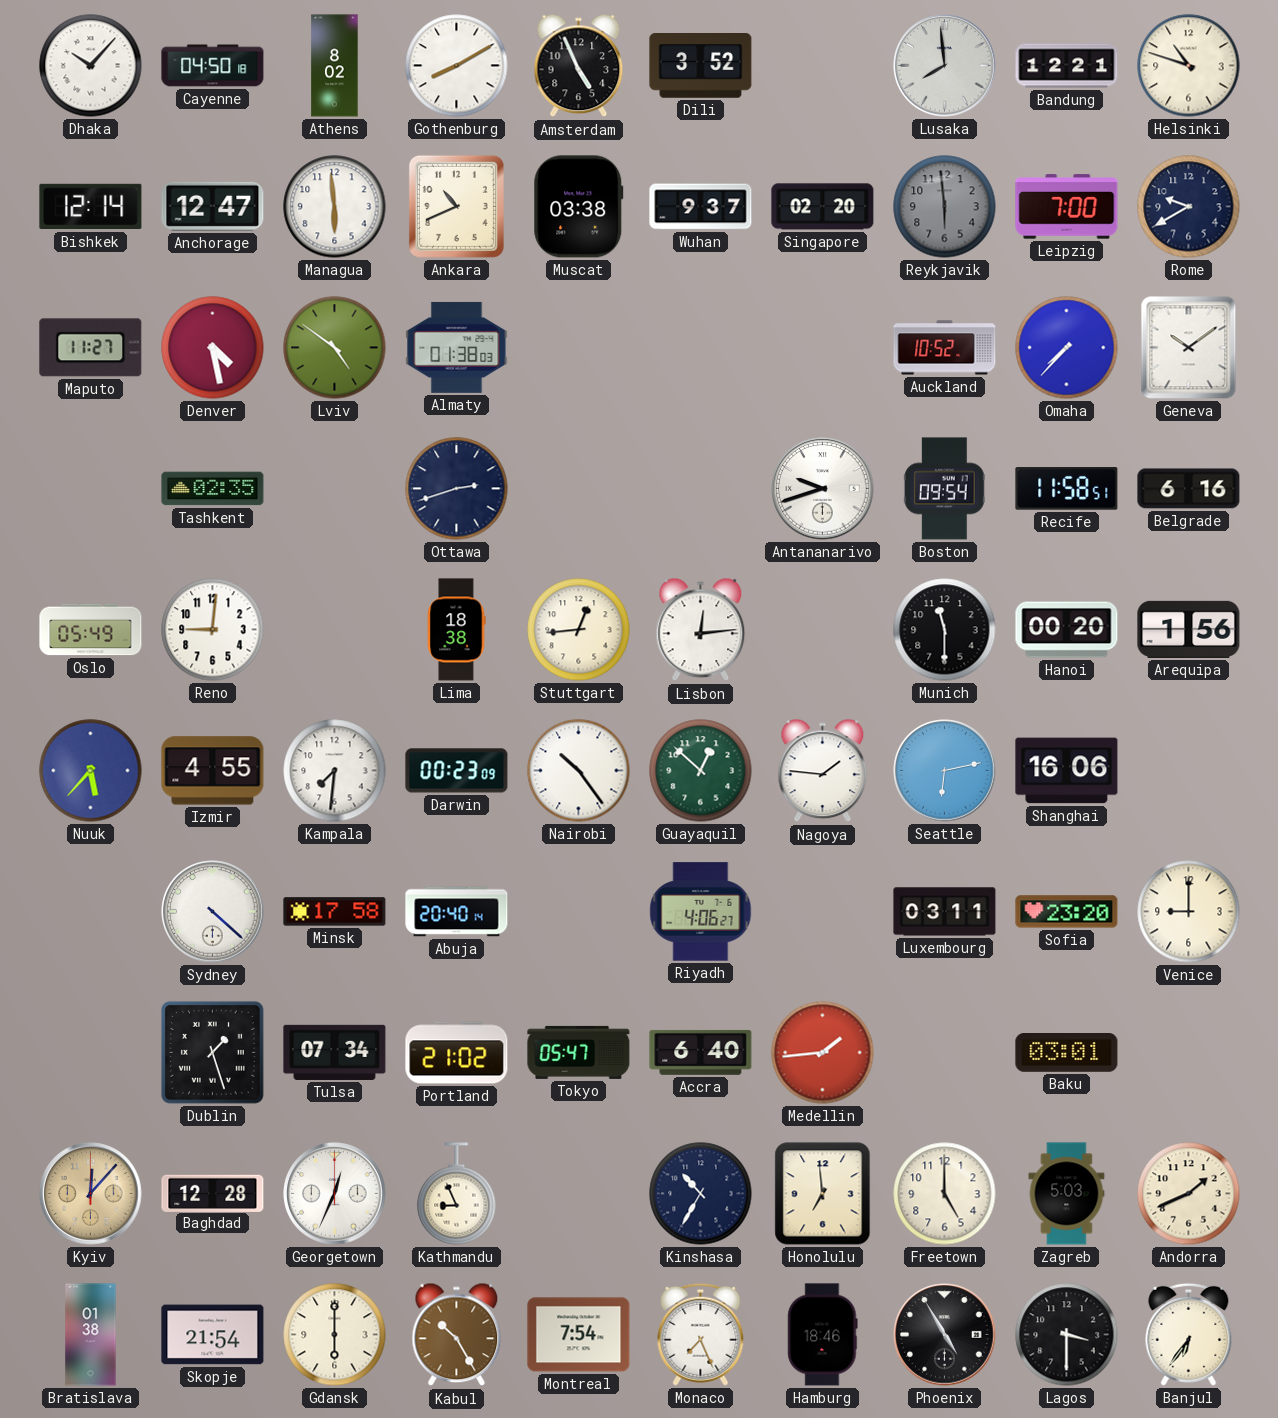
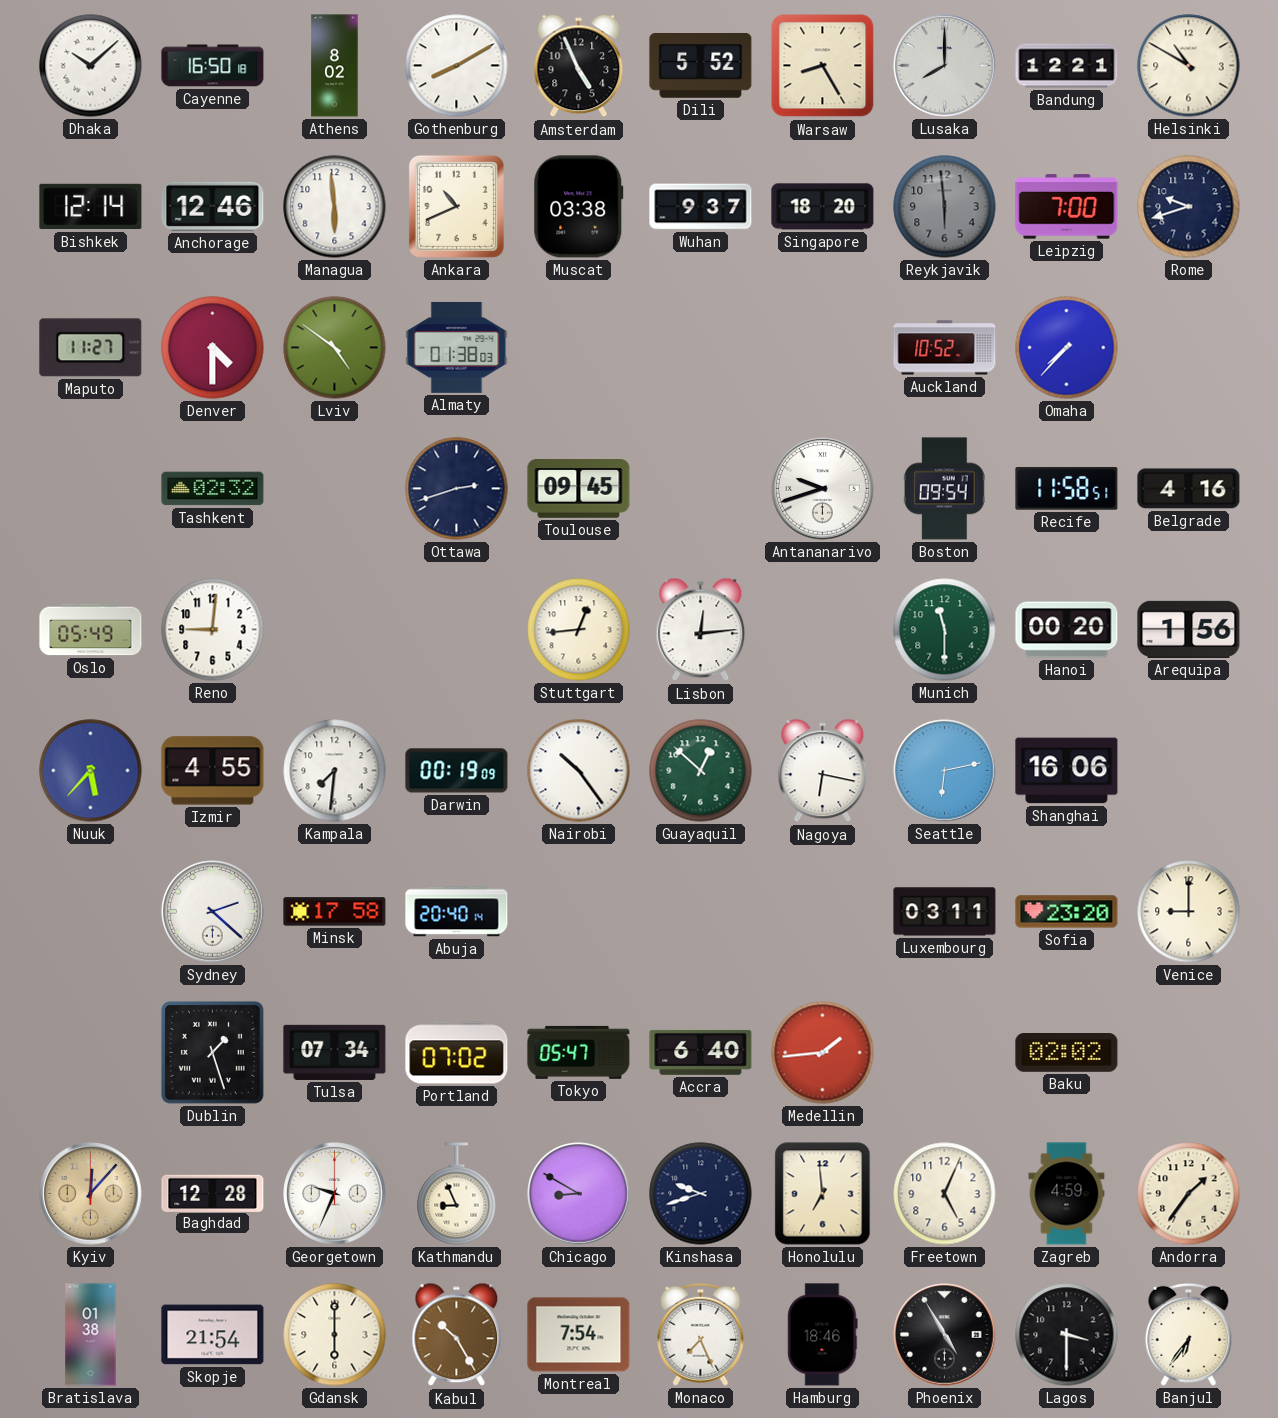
Dhaka: 10:07 -> 10:08
Cayenne: 04:50 -> 16:50
Dili: 3:52 -> 5:52
Warsaw: none -> 8:25
Lusaka: 7:59 -> 8:00
Helsinki: 10:48 -> 10:50
Anchorage: 12:47 -> 12:46
Singapore: 02:20 -> 18:20
Rome: 9:40 -> 9:42
Denver: 4:28 -> 4:30
Geneva: 10:09 -> none
Tashkent: 02:35 -> 02:32
Toulouse: none -> 09:45
Belgrade: 6:16 -> 4:16
Lima: 18:38 -> none
Munich dial: black -> green
Darwin: 00:23 -> 00:19
Nagoya: 1:46 -> 6:17
Sydney: 4:22 -> 2:22
Riyadh: 4:06 -> none
Portland: 21:02 -> 07:02
Baku: 03:01 -> 02:02
Georgetown: 12:34 -> 9:34
Chicago: none -> 8:50
Kinshasa: 10:35 -> 9:42
Freetown: 5:00 -> 5:04
Zagreb: 5:03 -> 4:59
Andorra: 1:41 -> 1:36
